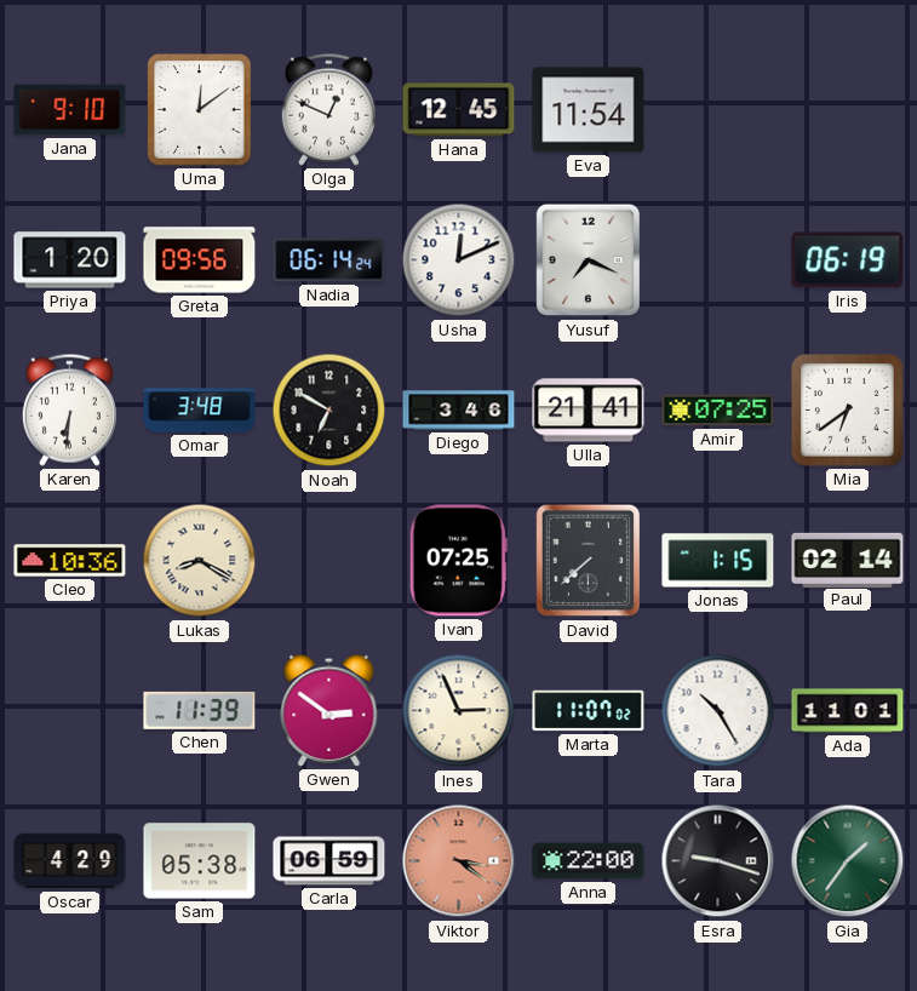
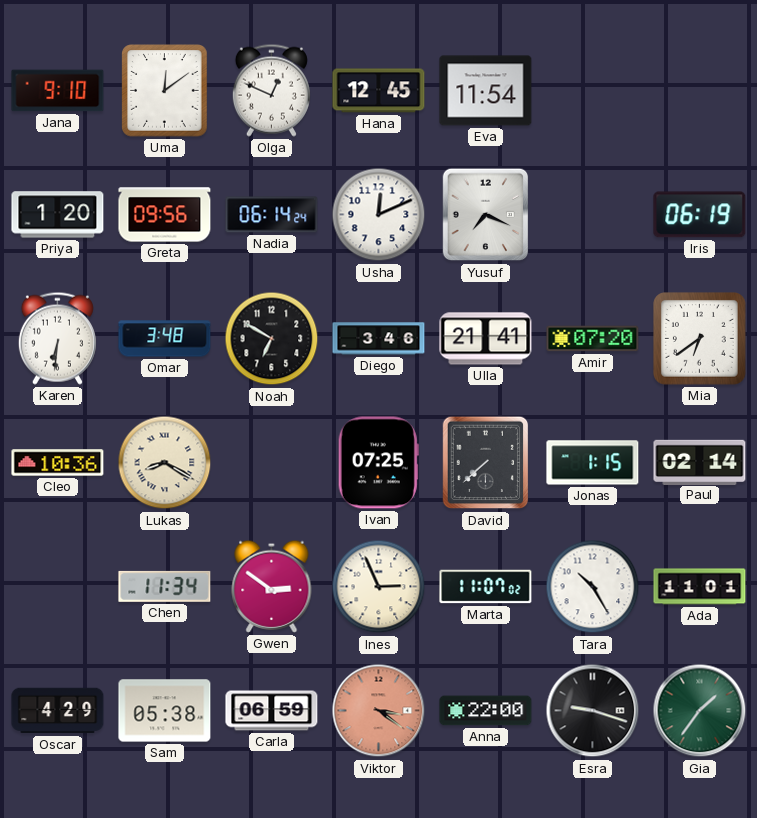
Amir: 07:25 -> 07:20
Chen: 11:39 -> 11:34
